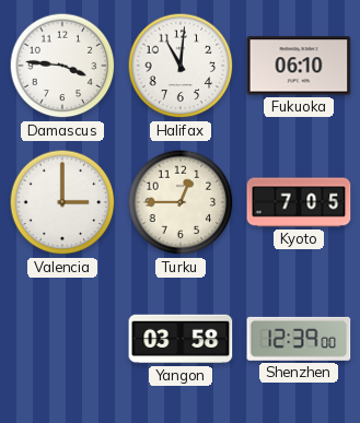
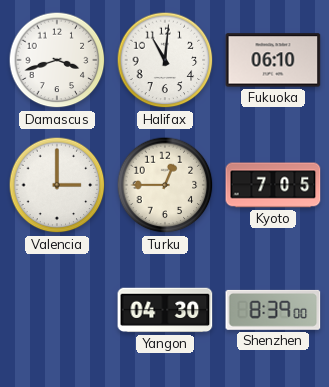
Damascus: 3:46 -> 3:42
Yangon: 03:58 -> 04:30
Shenzhen: 12:39 -> 8:39
